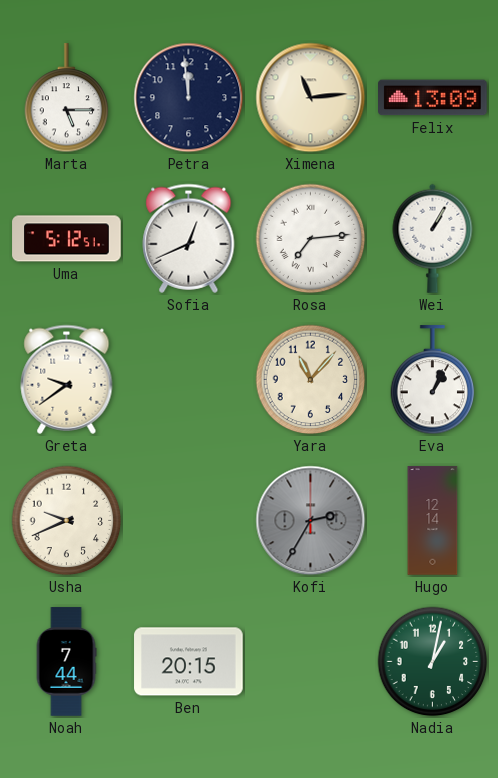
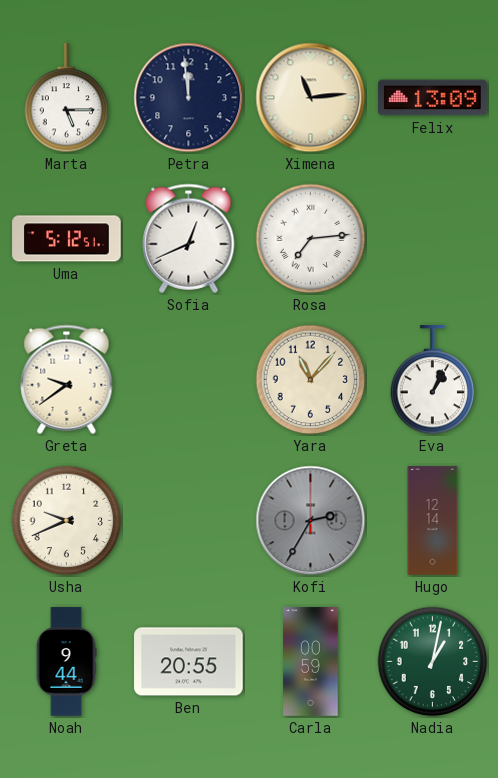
Wei: 1:05 -> none
Noah: 7:44 -> 9:44
Ben: 20:15 -> 20:55
Carla: none -> 00:59
